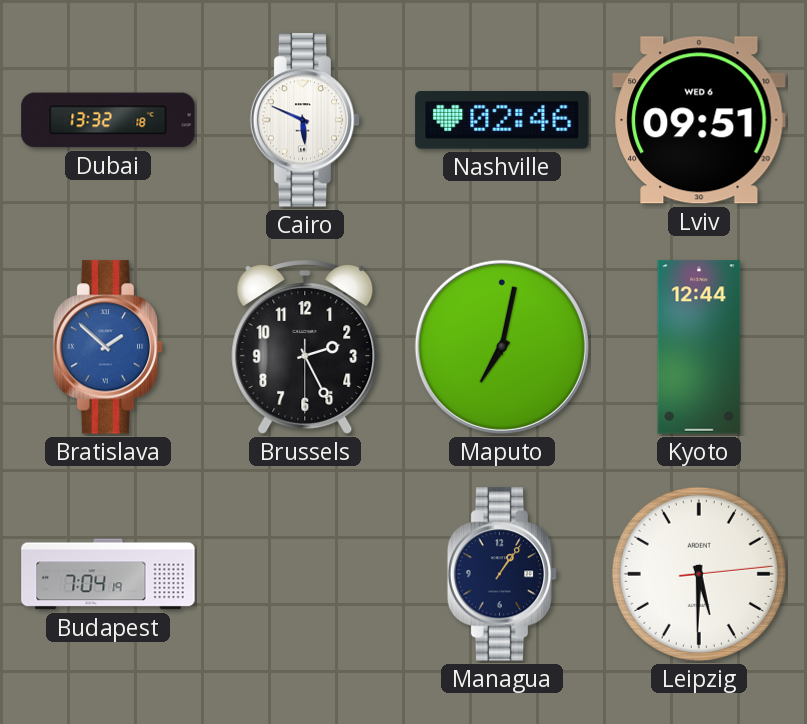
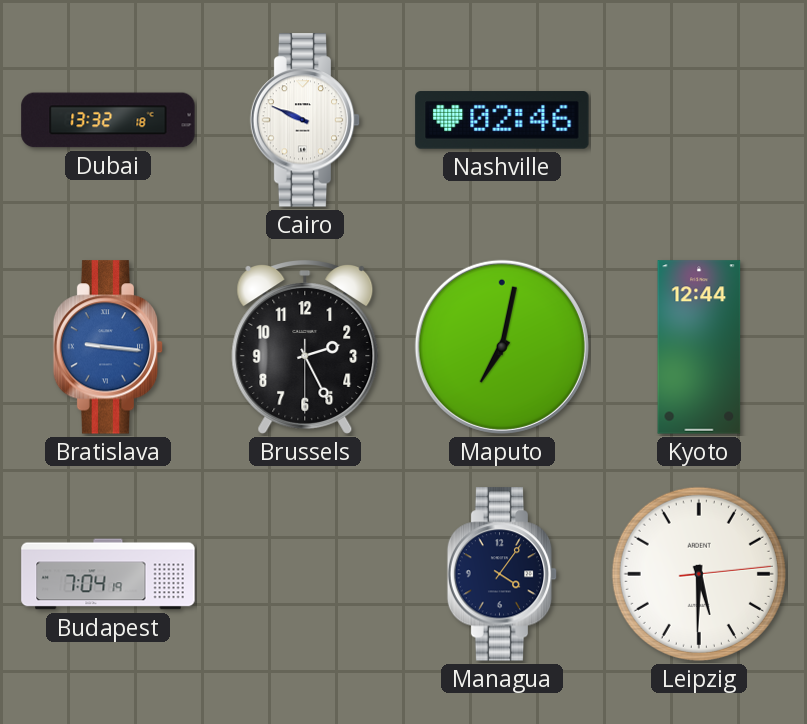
Cairo: 5:49 -> 9:49
Lviv: 09:51 -> none
Bratislava: 1:52 -> 9:16
Managua: 1:06 -> 4:06
